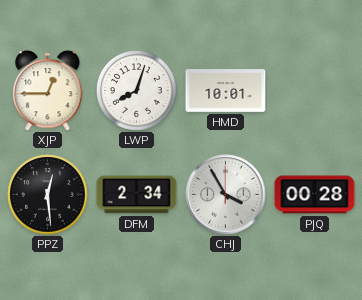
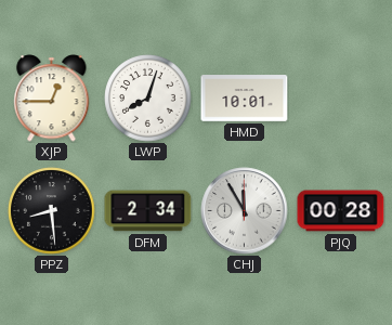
PPZ: 12:29 -> 8:29
CHJ: 3:55 -> 11:55
